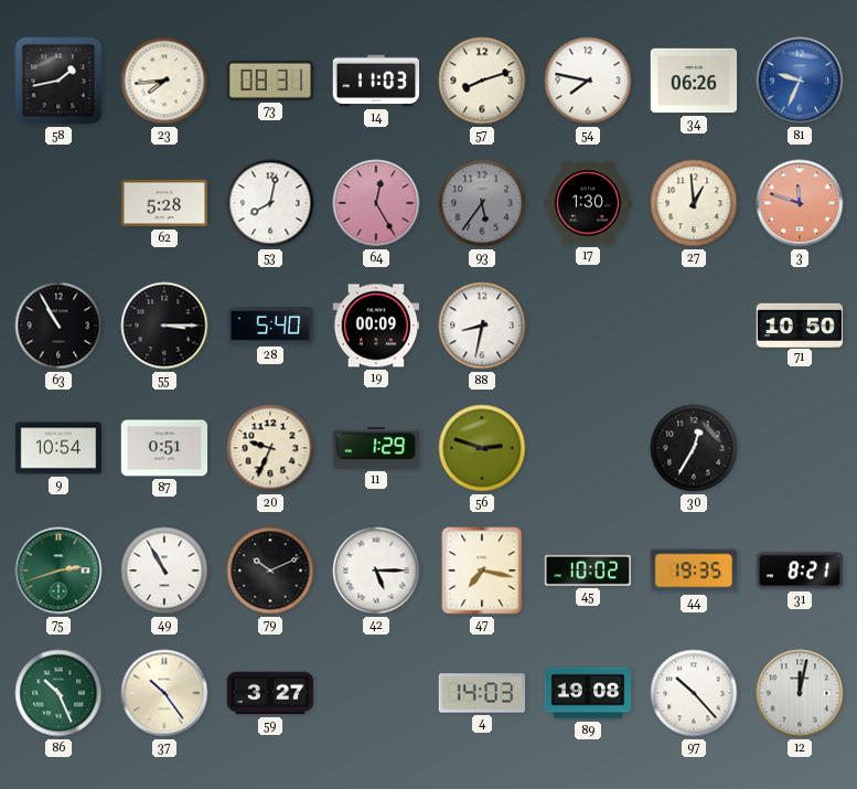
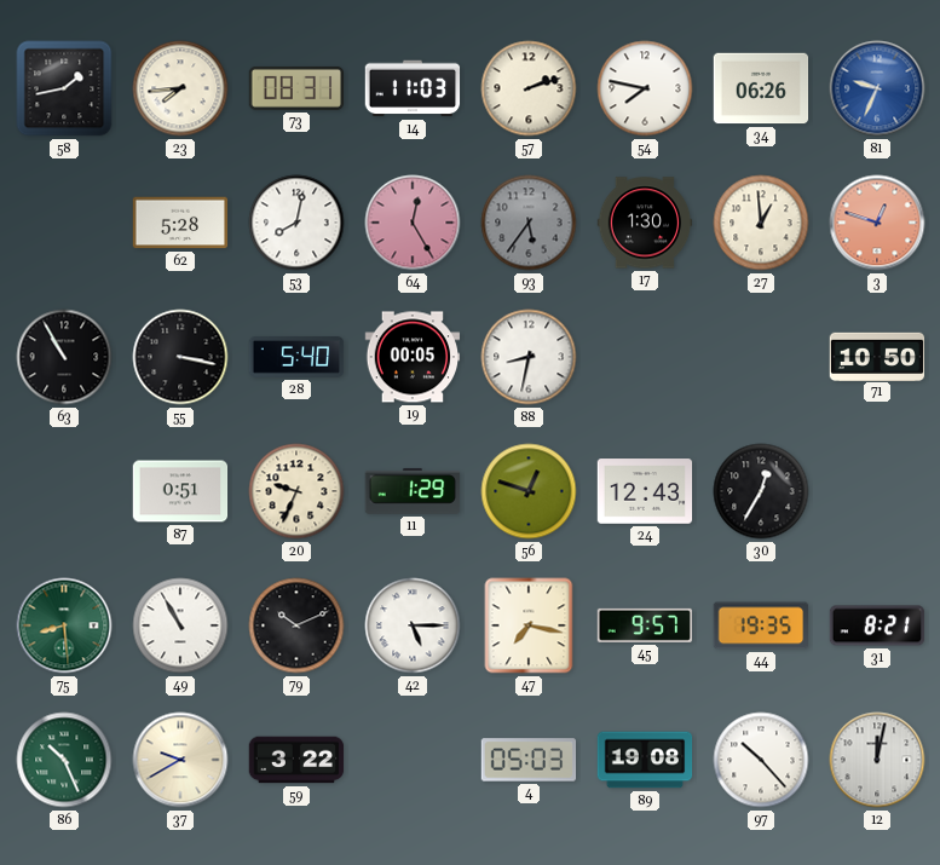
57: 8:12 -> 2:12
3: 11:48 -> 12:48
55: 3:15 -> 3:17
19: 00:09 -> 00:05
9: 10:54 -> none
56: 2:48 -> 12:48
24: none -> 12:43
75: 2:42 -> 8:29
45: 10:02 -> 9:57
37: 10:24 -> 9:40
59: 3:27 -> 3:22
4: 14:03 -> 05:03
